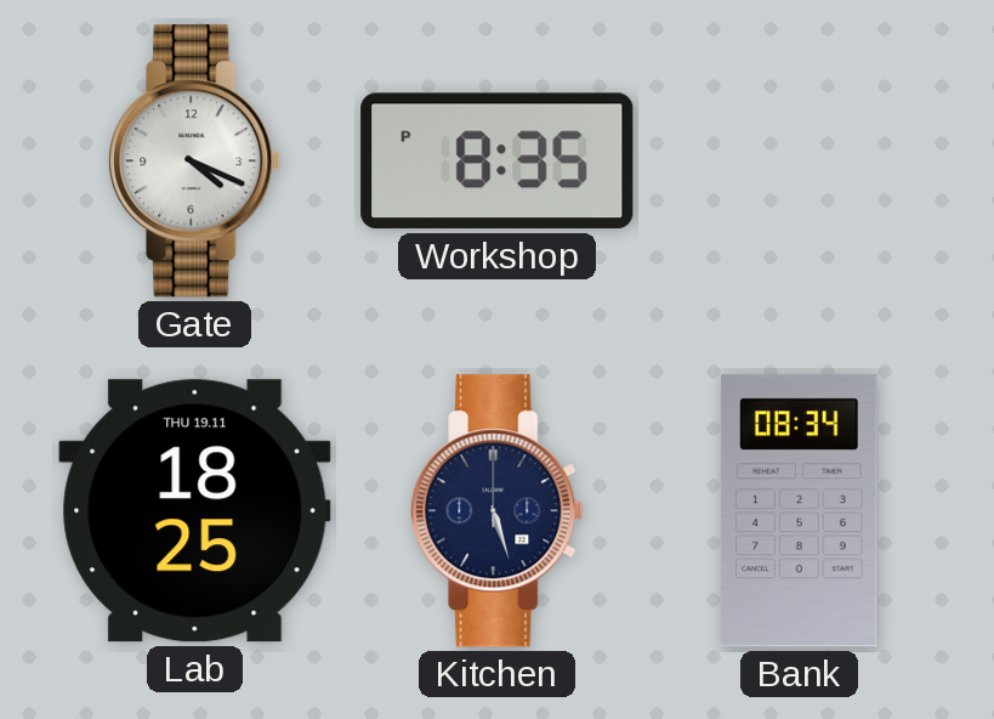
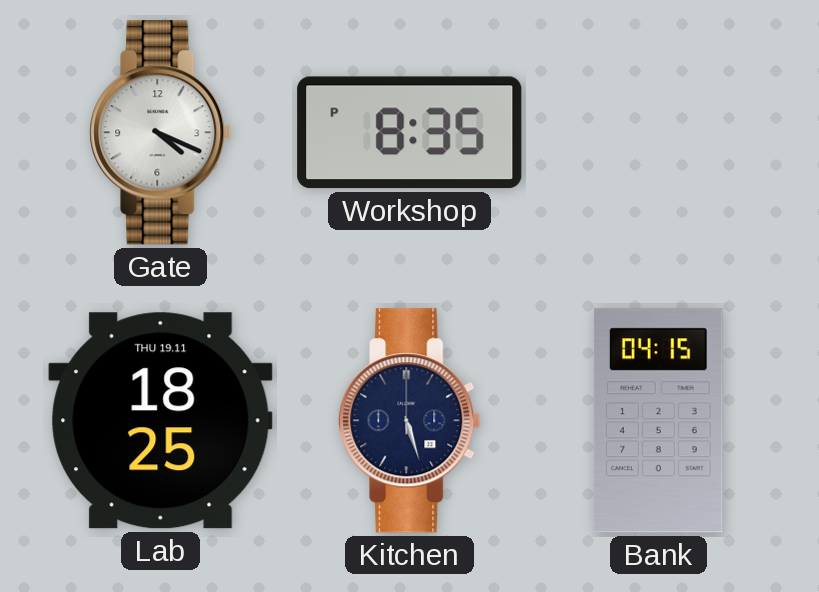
Bank: 08:34 -> 04:15
